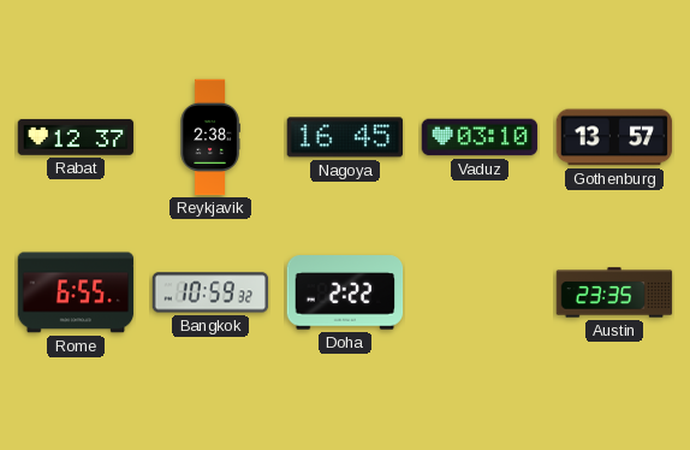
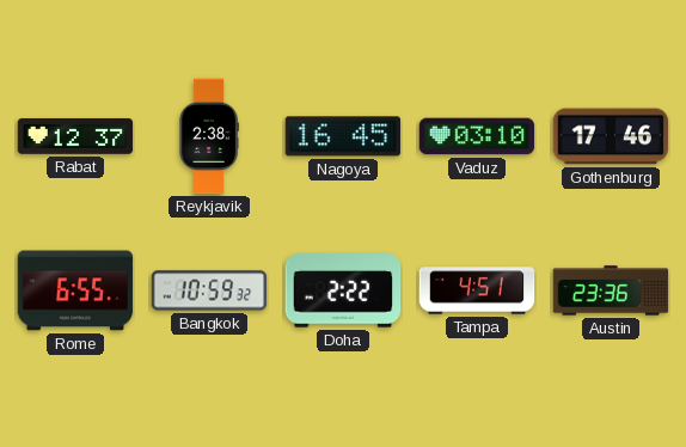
Gothenburg: 13:57 -> 17:46
Tampa: none -> 4:51
Austin: 23:35 -> 23:36
